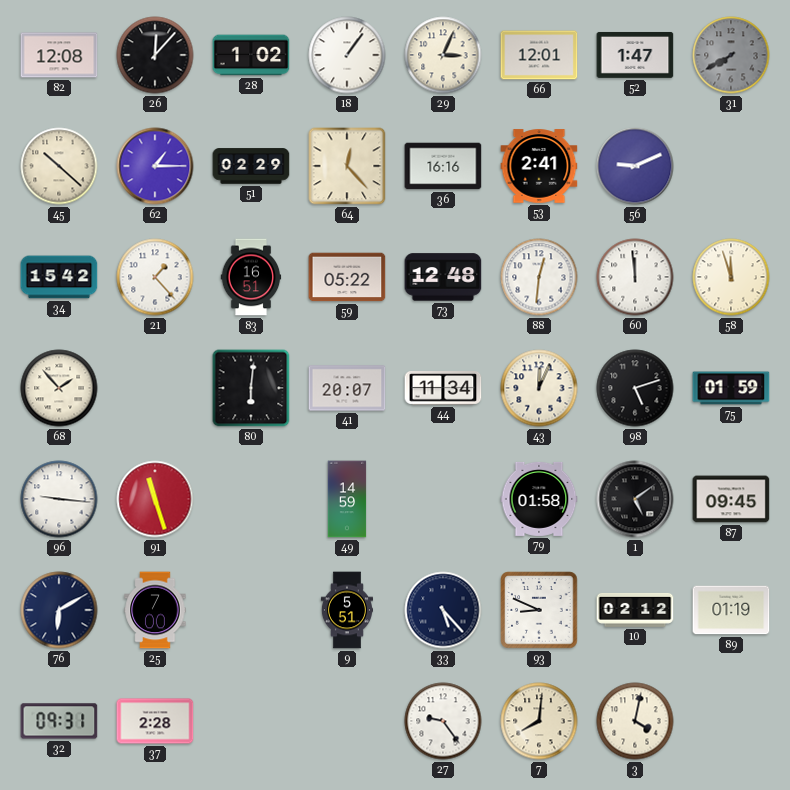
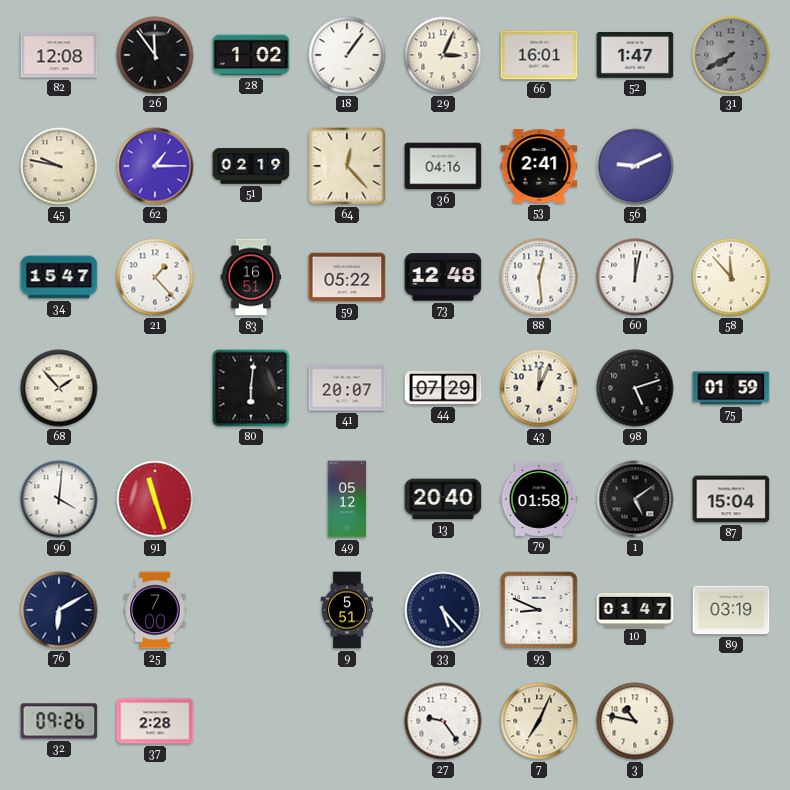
26: 12:07 -> 11:54
66: 12:01 -> 16:01
45: 10:22 -> 9:47
51: 02:29 -> 02:19
36: 16:16 -> 04:16
34: 15:42 -> 15:47
88: 12:31 -> 12:29
60: 11:59 -> 12:02
58: 11:57 -> 11:53
44: 11:34 -> 07:29
96: 9:16 -> 4:01
49: 14:59 -> 05:12
13: none -> 20:40
87: 09:45 -> 15:04
10: 02:12 -> 01:47
89: 01:19 -> 03:19
32: 09:31 -> 09:26
7: 8:01 -> 7:04
3: 4:02 -> 10:47
